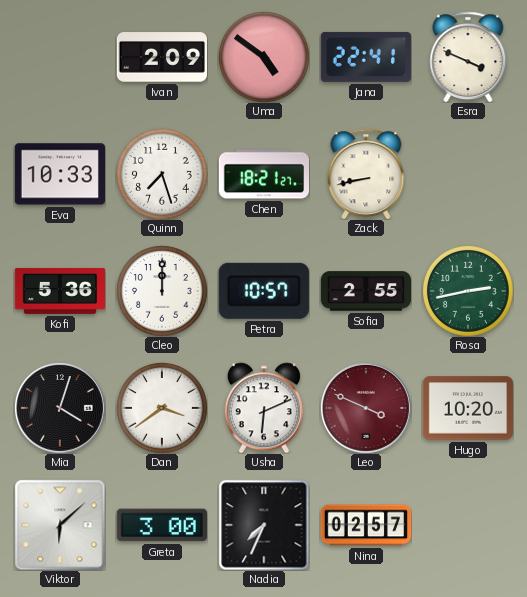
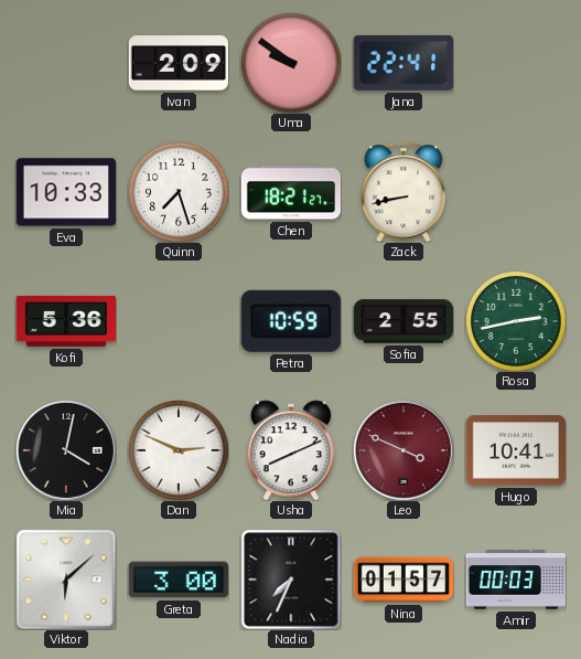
Uma: 4:51 -> 9:51
Esra: 3:49 -> none
Cleo: 12:00 -> none
Petra: 10:57 -> 10:59
Mia: 4:03 -> 4:02
Dan: 3:39 -> 2:49
Usha: 6:11 -> 8:11
Hugo: 10:20 -> 10:41
Nina: 02:57 -> 01:57
Amir: none -> 00:03
